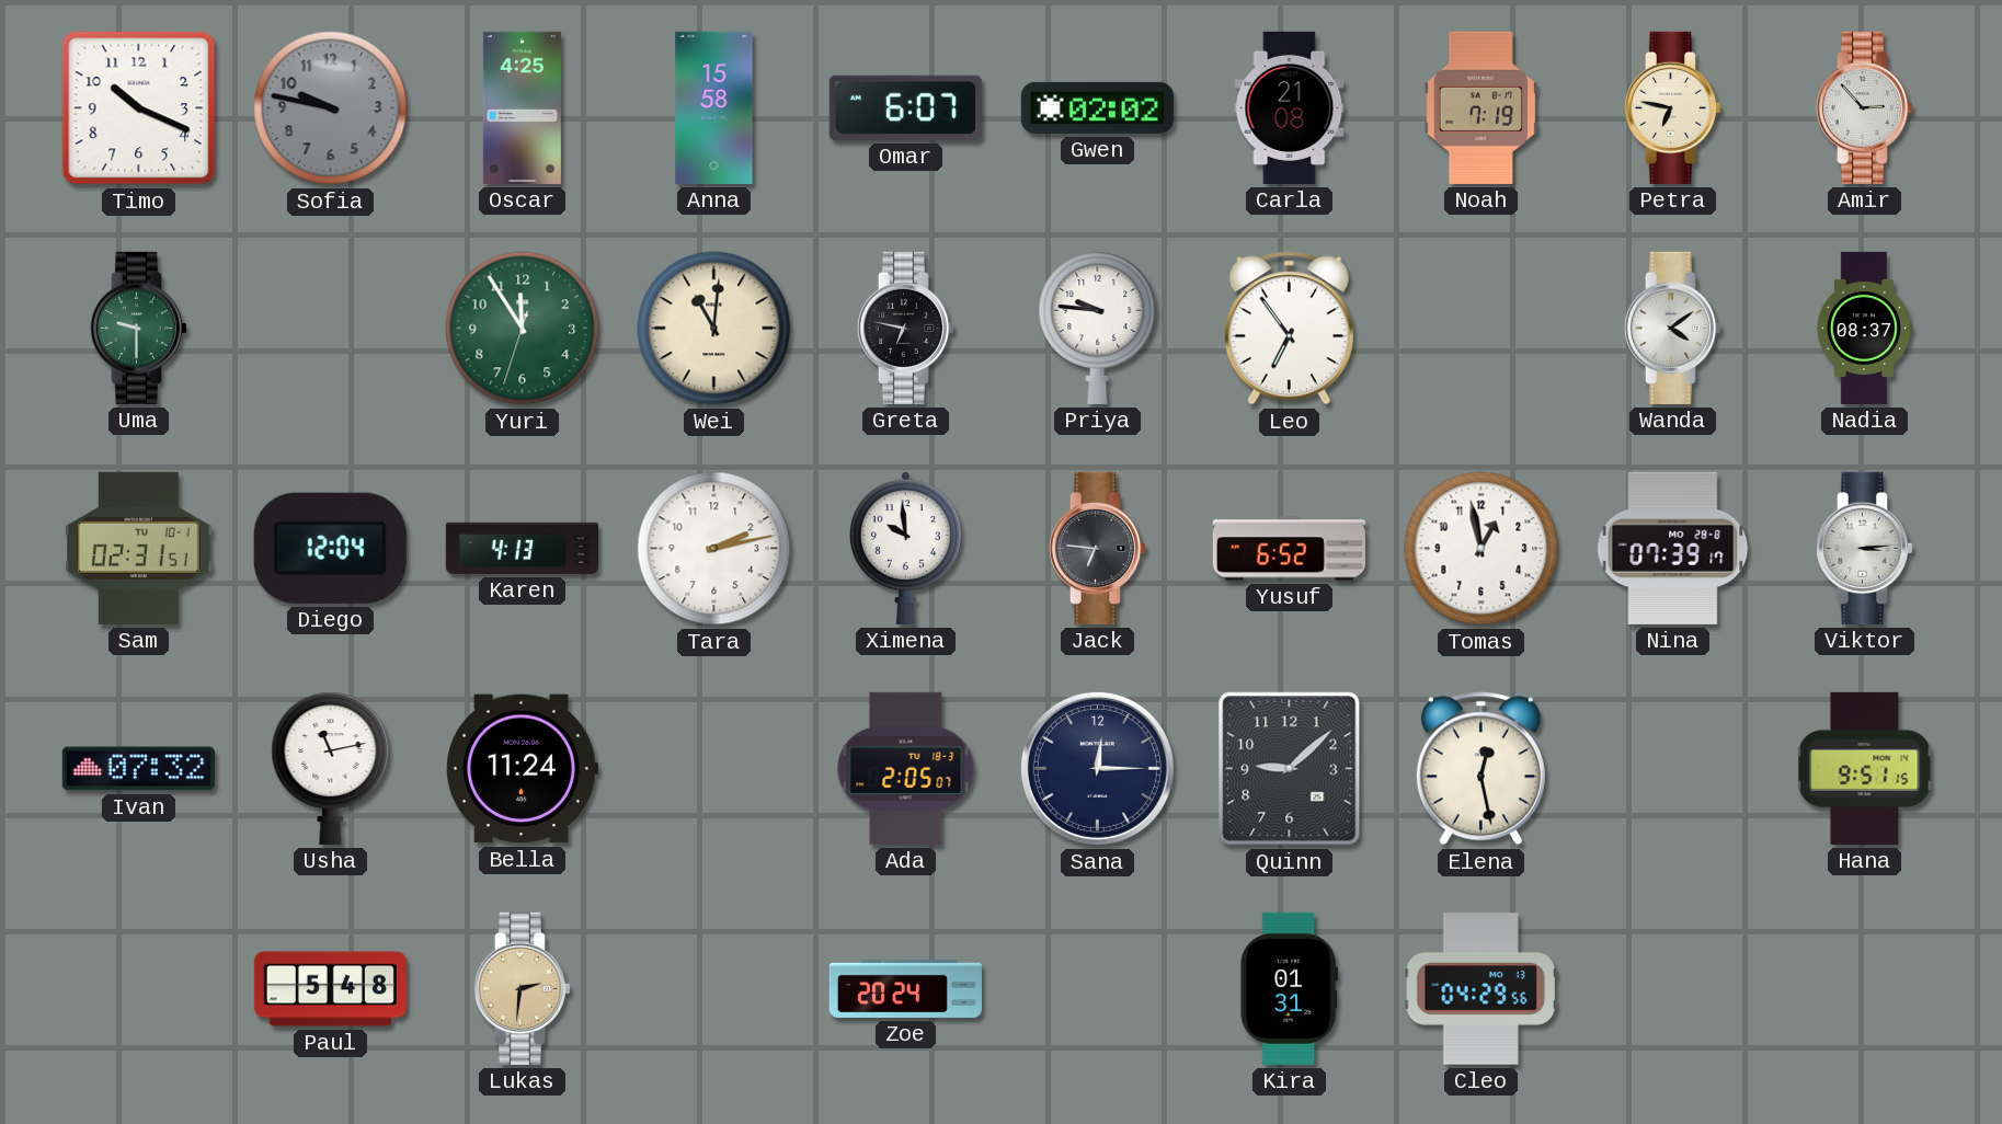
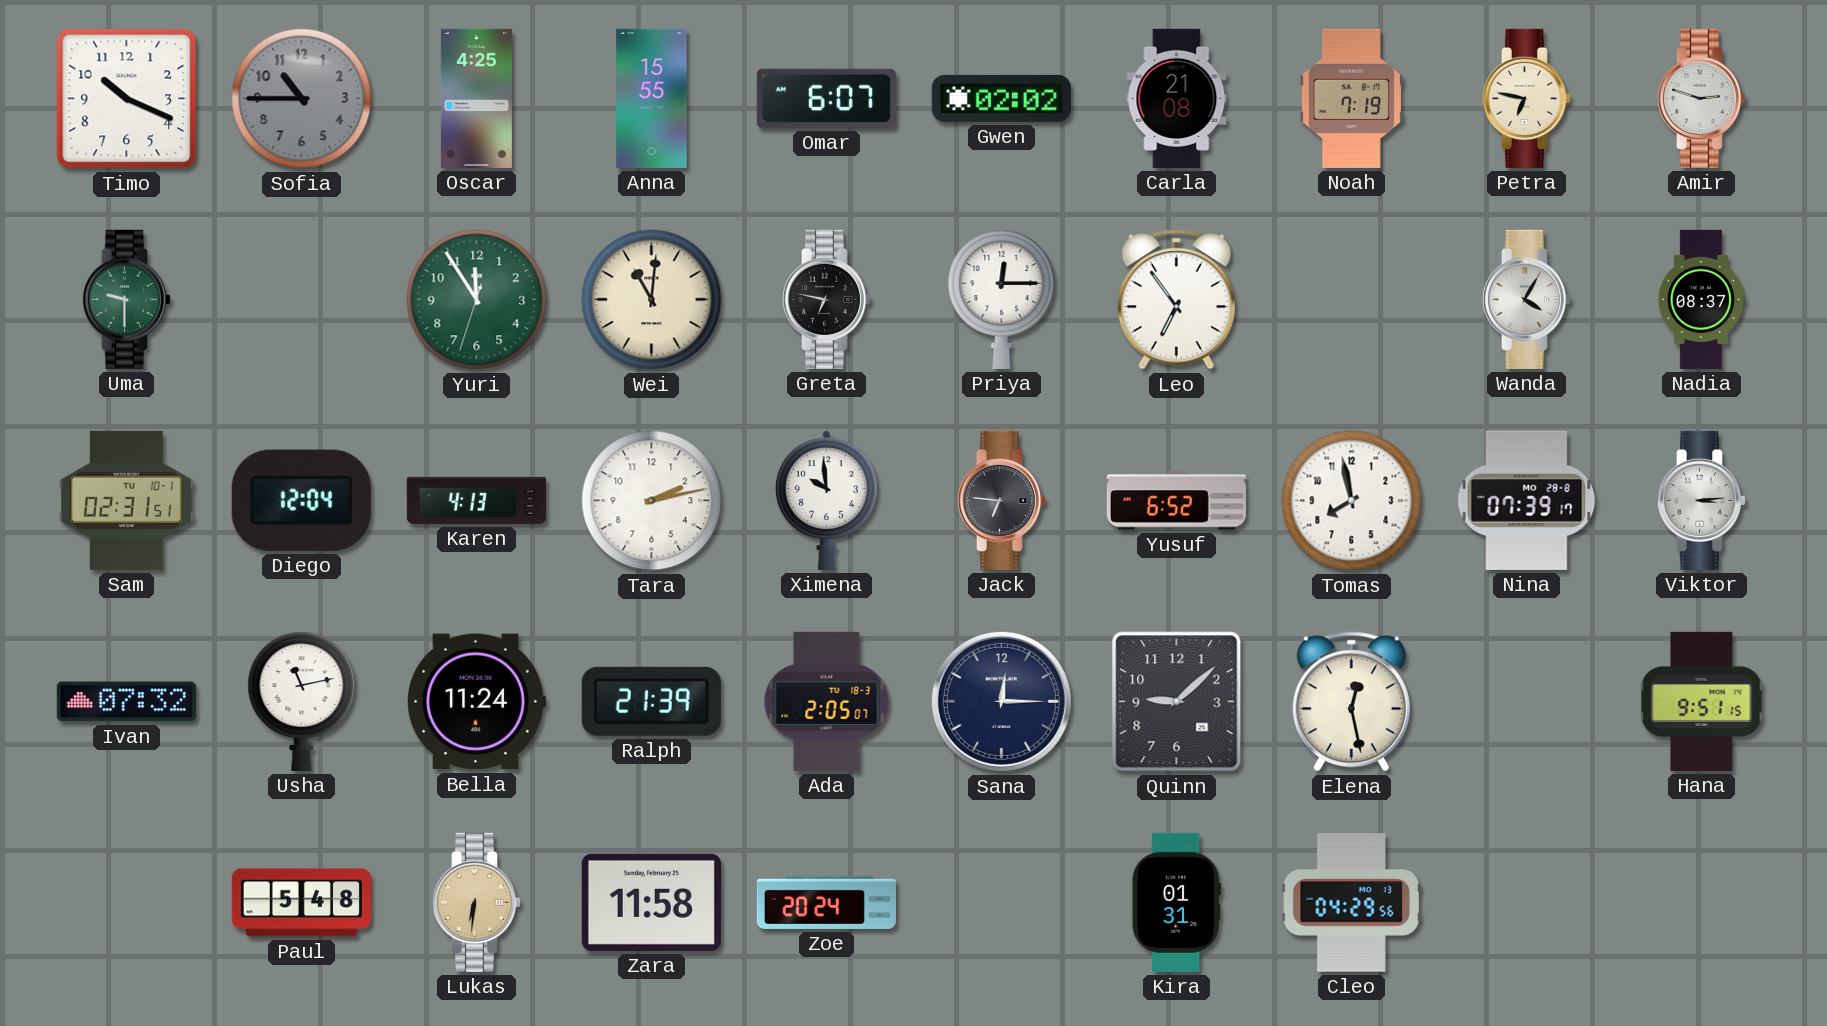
Sofia: 9:47 -> 10:45
Anna: 15:58 -> 15:55
Amir: 2:53 -> 2:48
Priya: 9:46 -> 12:15
Wanda: 4:09 -> 4:05
Tomas: 12:58 -> 7:58
Ralph: none -> 21:39
Lukas: 2:31 -> 6:31
Zara: none -> 11:58
